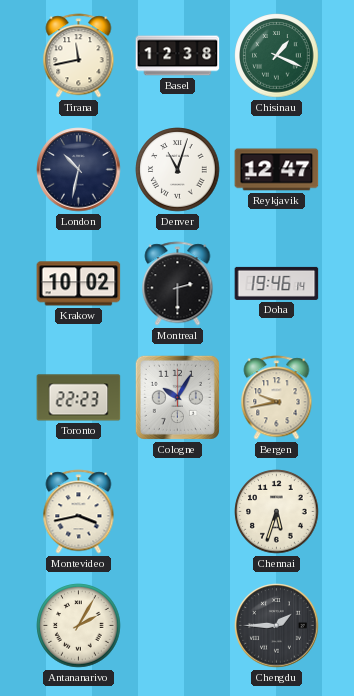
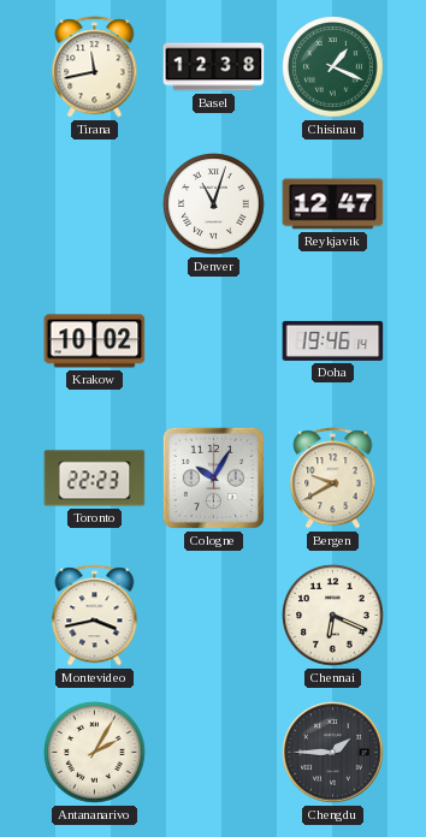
London: 10:32 -> none
Montreal: 2:30 -> none
Bergen: 9:43 -> 9:40
Chennai: 5:33 -> 6:19
